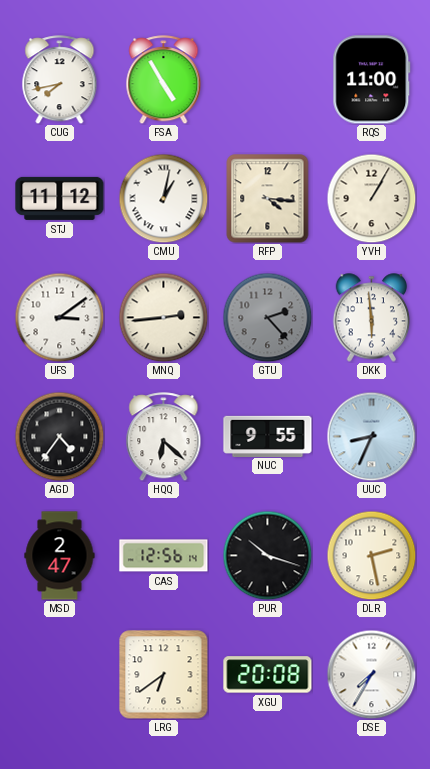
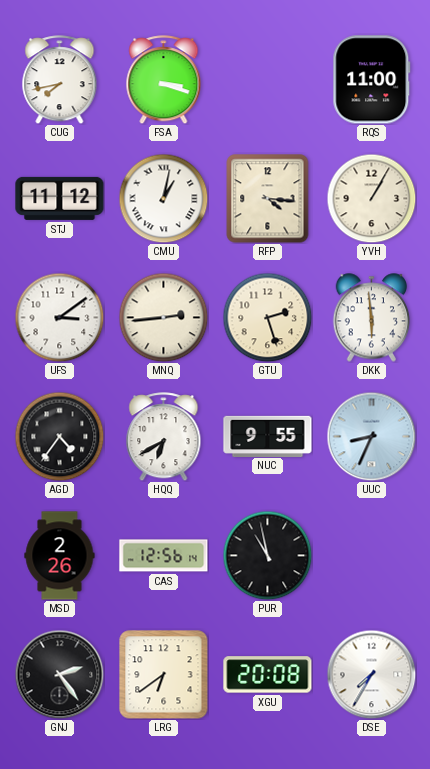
FSA: 4:55 -> 3:18
GTU: 2:23 -> 2:27
GTU dial: grey -> cream
HQQ: 6:22 -> 6:40
MSD: 2:47 -> 2:26
PUR: 10:18 -> 10:58
DLR: 2:28 -> none
GNJ: none -> 2:24
